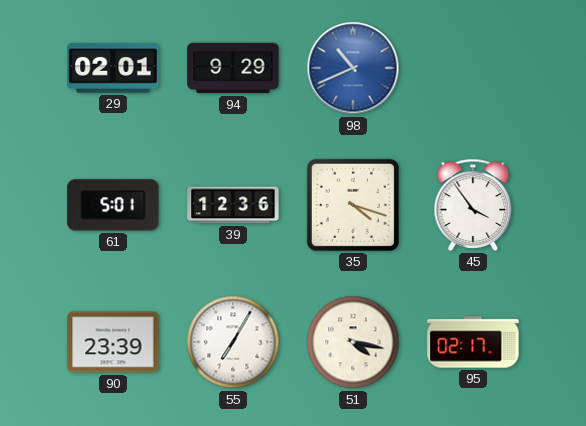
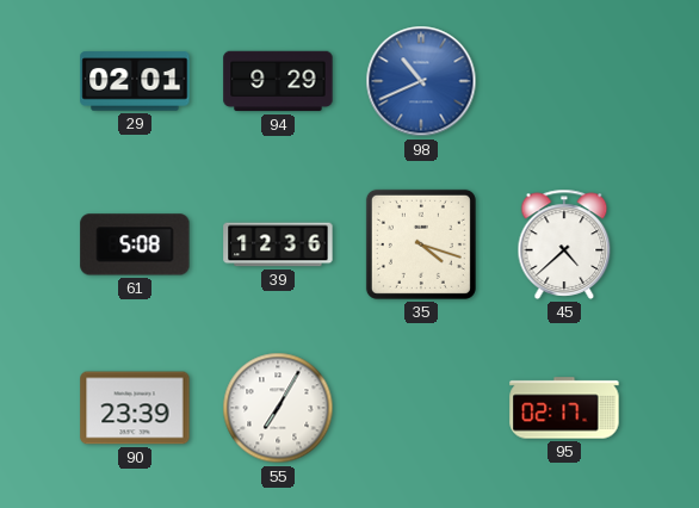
61: 5:01 -> 5:08
45: 3:54 -> 4:38
51: 4:17 -> none
